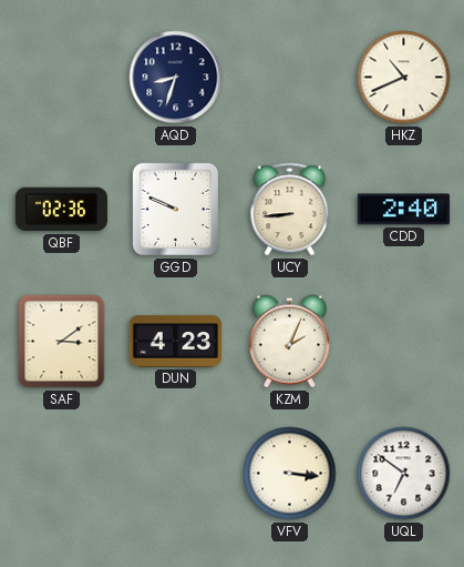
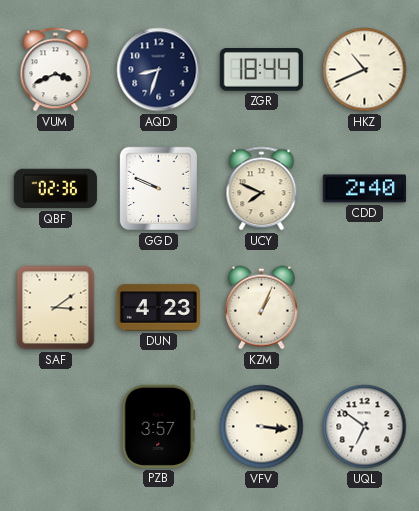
VUM: none -> 3:41
ZGR: none -> 18:44
UCY: 8:44 -> 7:49
KZM: 2:04 -> 1:04
PZB: none -> 3:57
